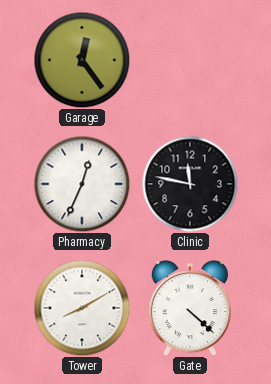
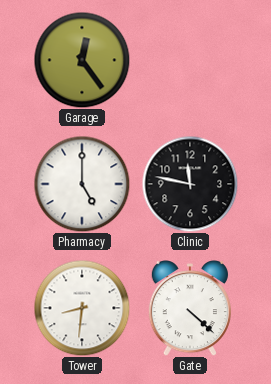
Pharmacy: 12:34 -> 5:00
Tower: 8:10 -> 8:31
